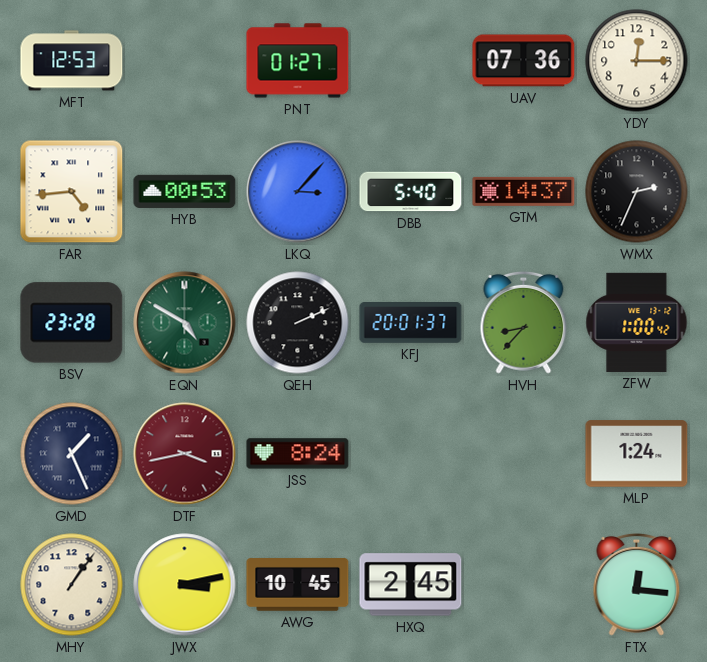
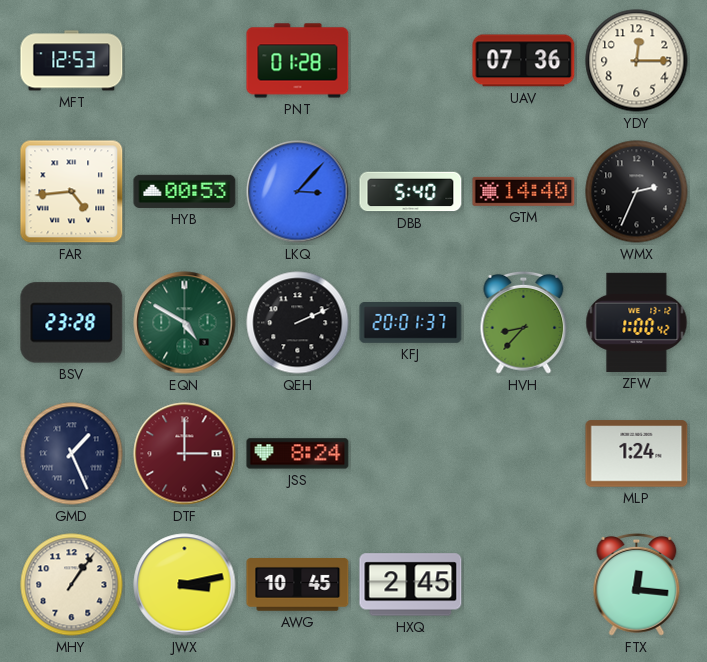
PNT: 01:27 -> 01:28
GTM: 14:37 -> 14:40
DTF: 3:43 -> 3:00
